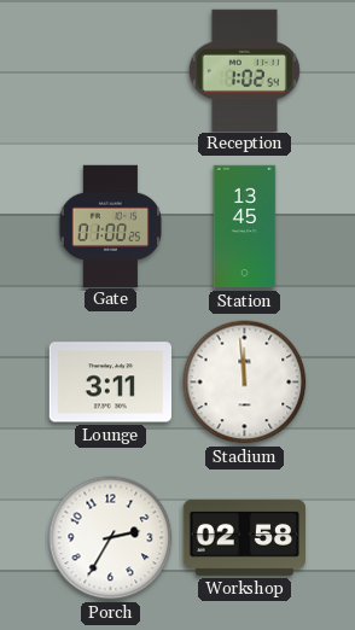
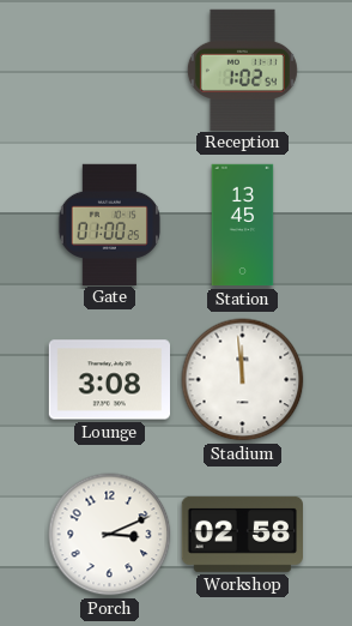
Lounge: 3:11 -> 3:08
Porch: 2:35 -> 3:11
